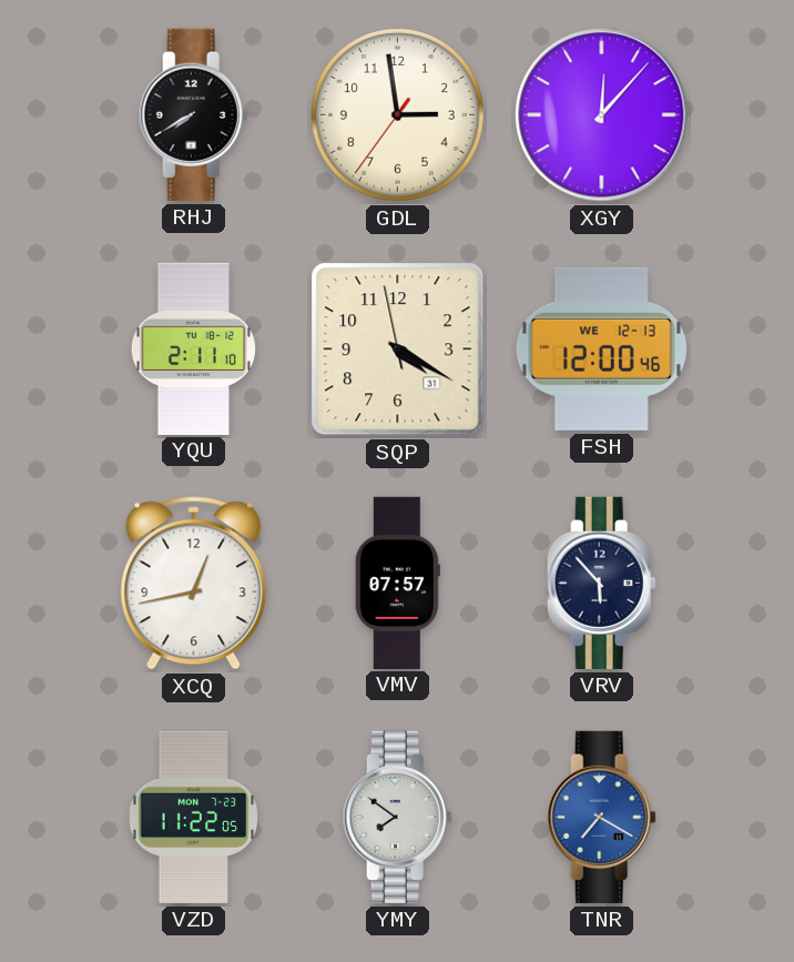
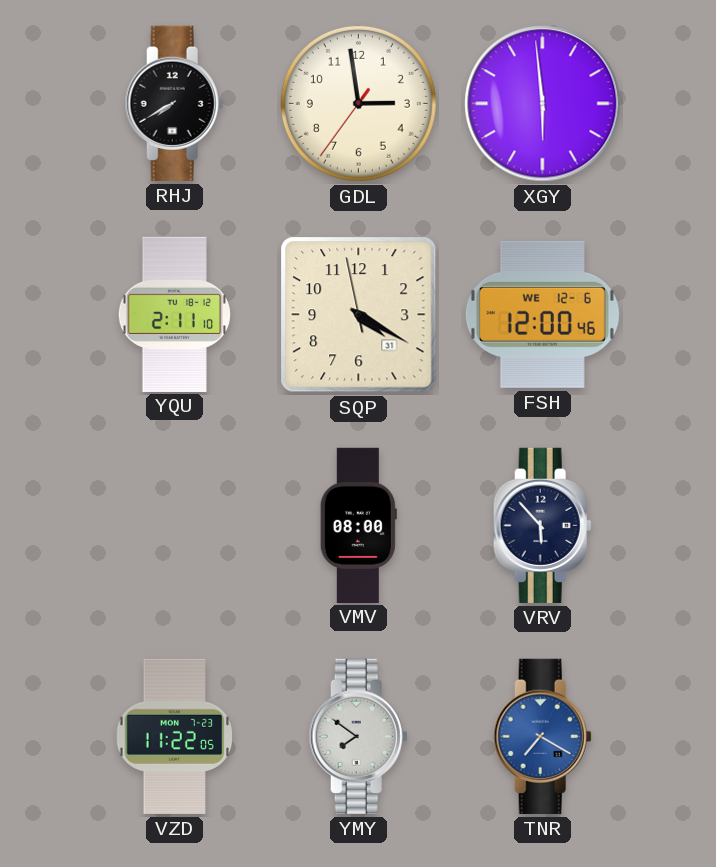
XGY: 12:07 -> 5:59
FSH date: WE 12-13 -> WE 12-6
XCQ: 12:43 -> none
VMV: 07:57 -> 08:00
